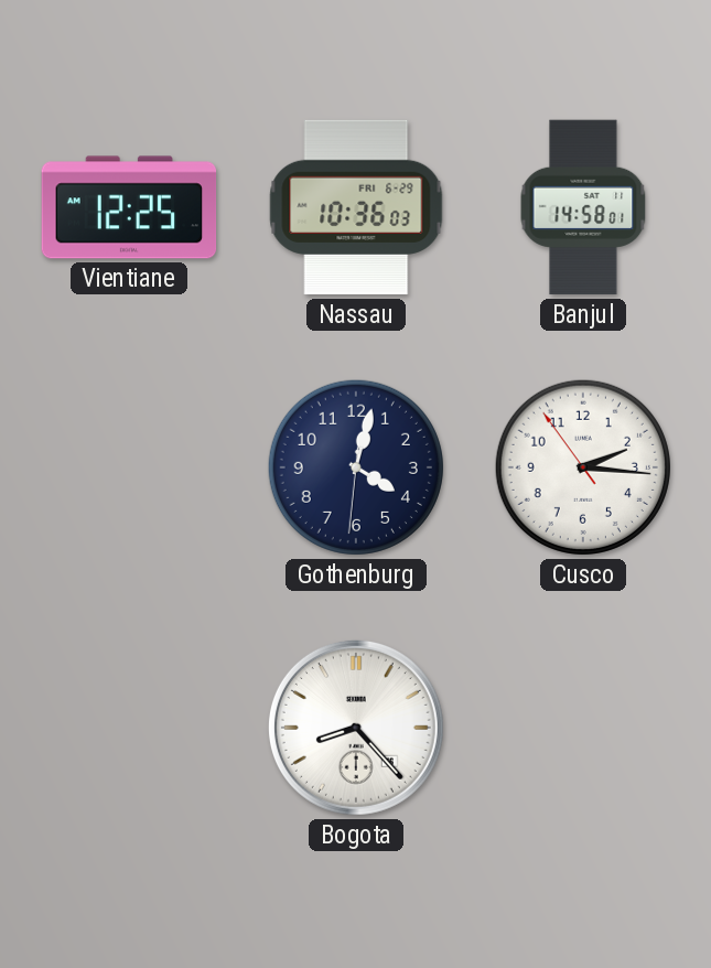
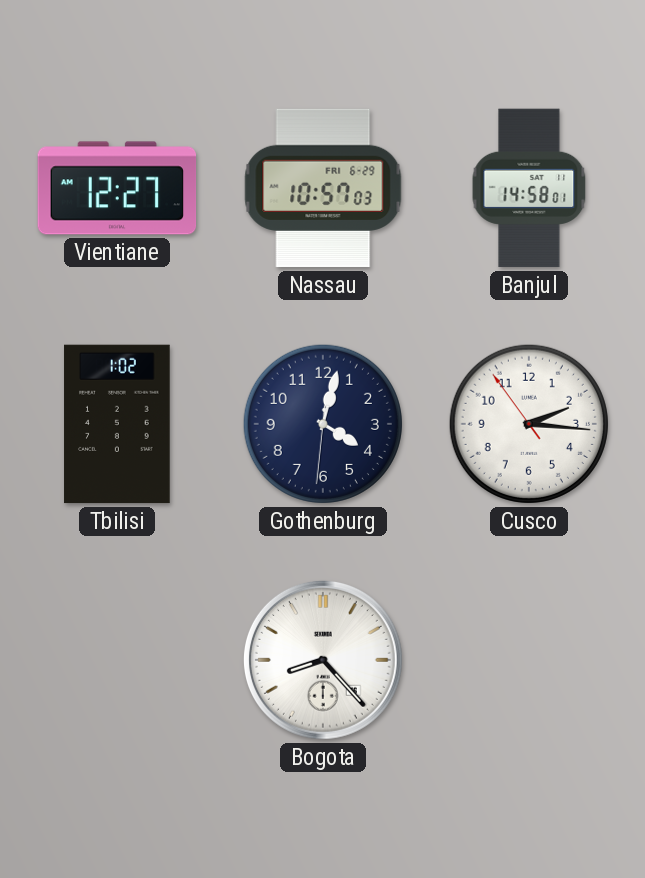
Vientiane: 12:25 -> 12:27
Nassau: 10:36 -> 10:57
Tbilisi: none -> 1:02
